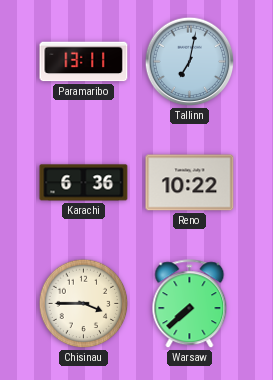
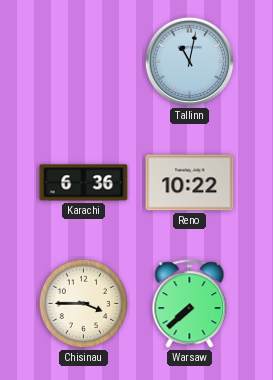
Paramaribo: 13:11 -> none
Tallinn: 7:02 -> 11:02
